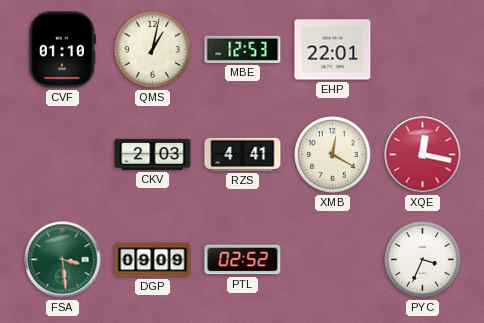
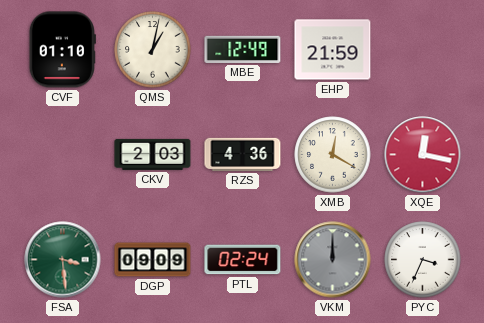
MBE: 12:53 -> 12:49
EHP: 22:01 -> 21:59
RZS: 4:41 -> 4:36
PTL: 02:52 -> 02:24
VKM: none -> 12:00
